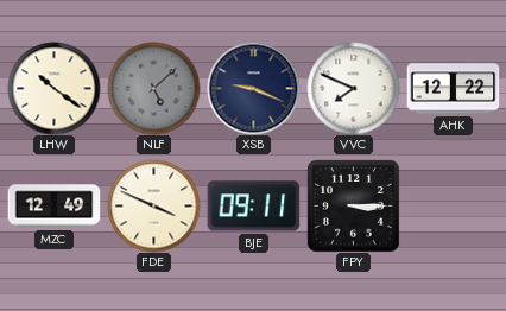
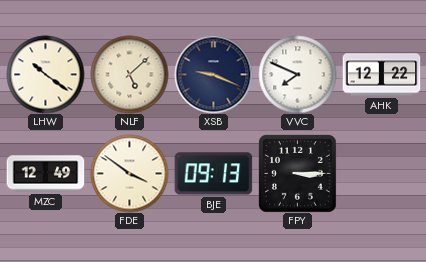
NLF dial: grey -> cream
FDE: 3:49 -> 3:51
BJE: 09:11 -> 09:13
